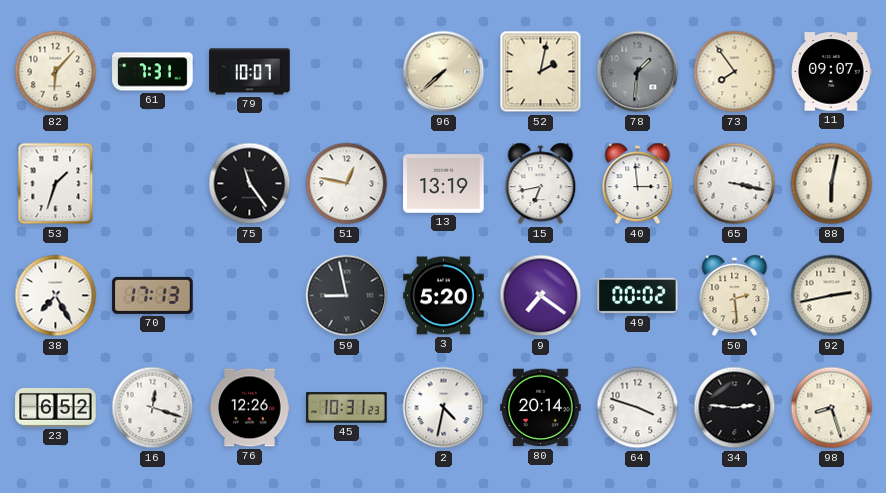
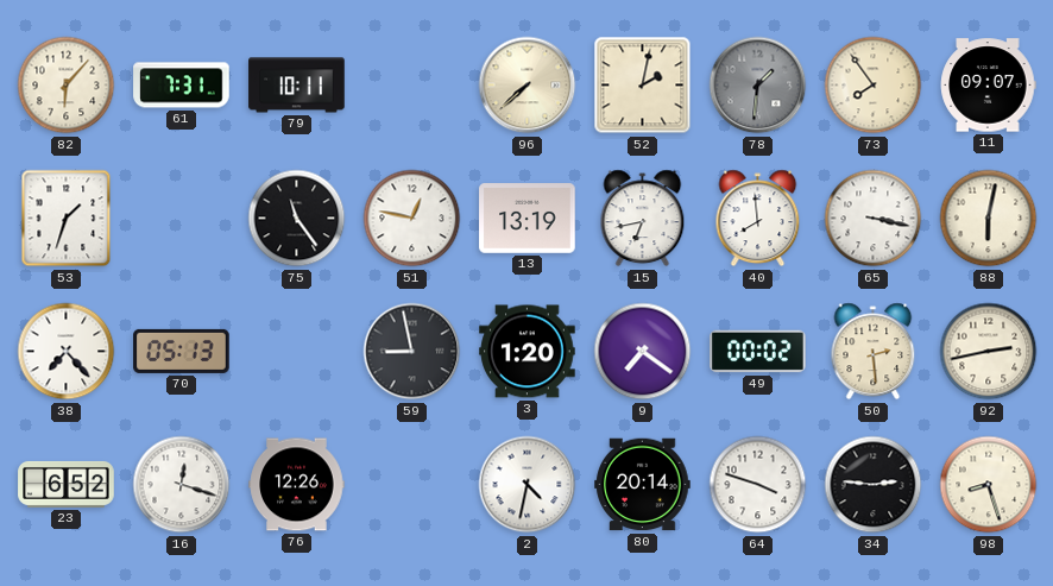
79: 10:07 -> 10:11
40: 2:59 -> 7:59
38: 7:25 -> 7:23
70: 17:13 -> 05:13
3: 5:20 -> 1:20
45: 10:31 -> none
